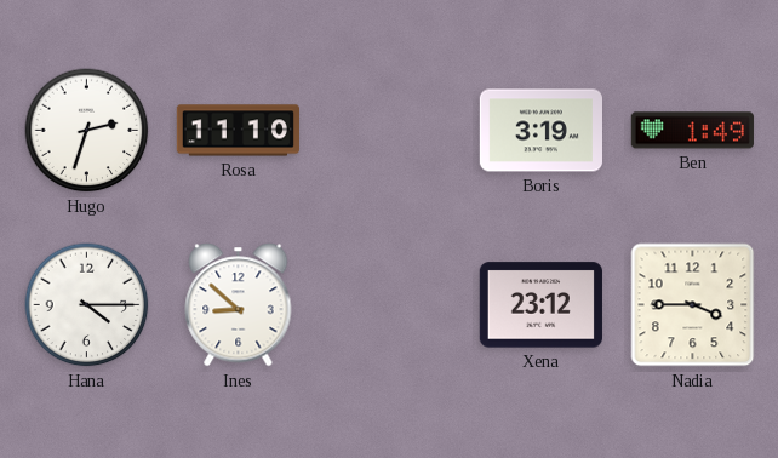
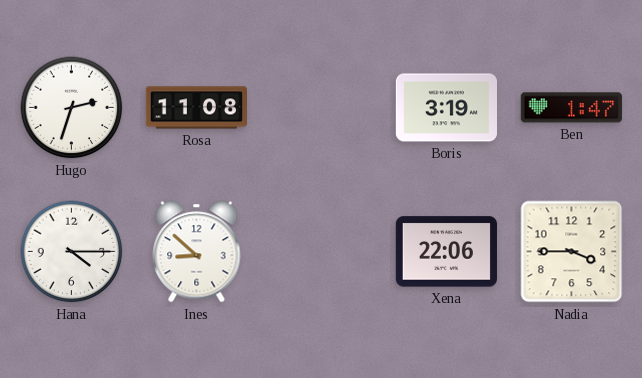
Rosa: 11:10 -> 11:08
Ben: 1:49 -> 1:47
Xena: 23:12 -> 22:06
